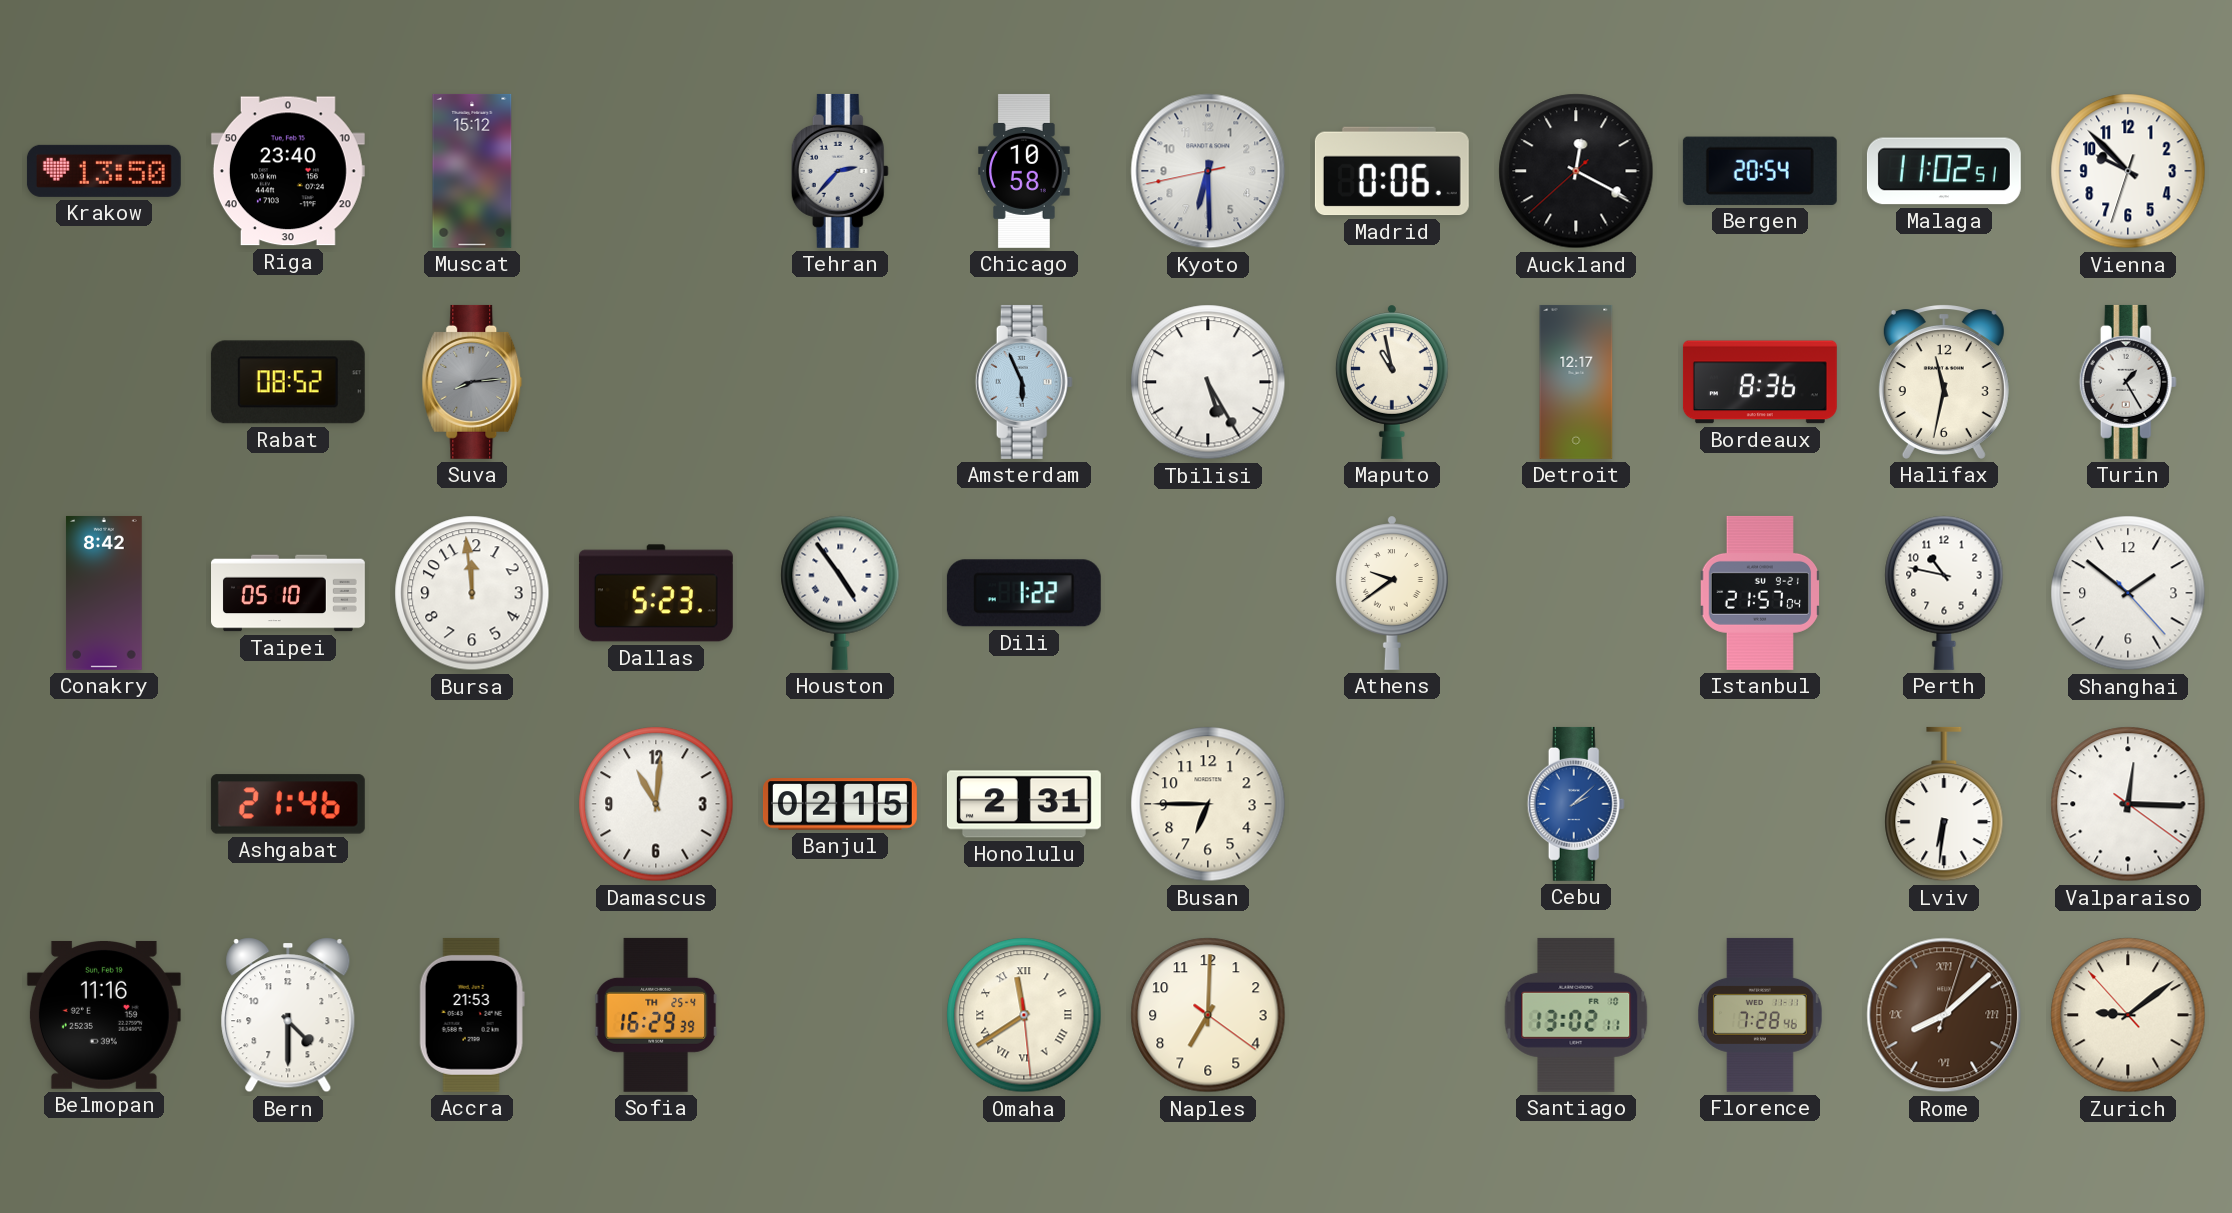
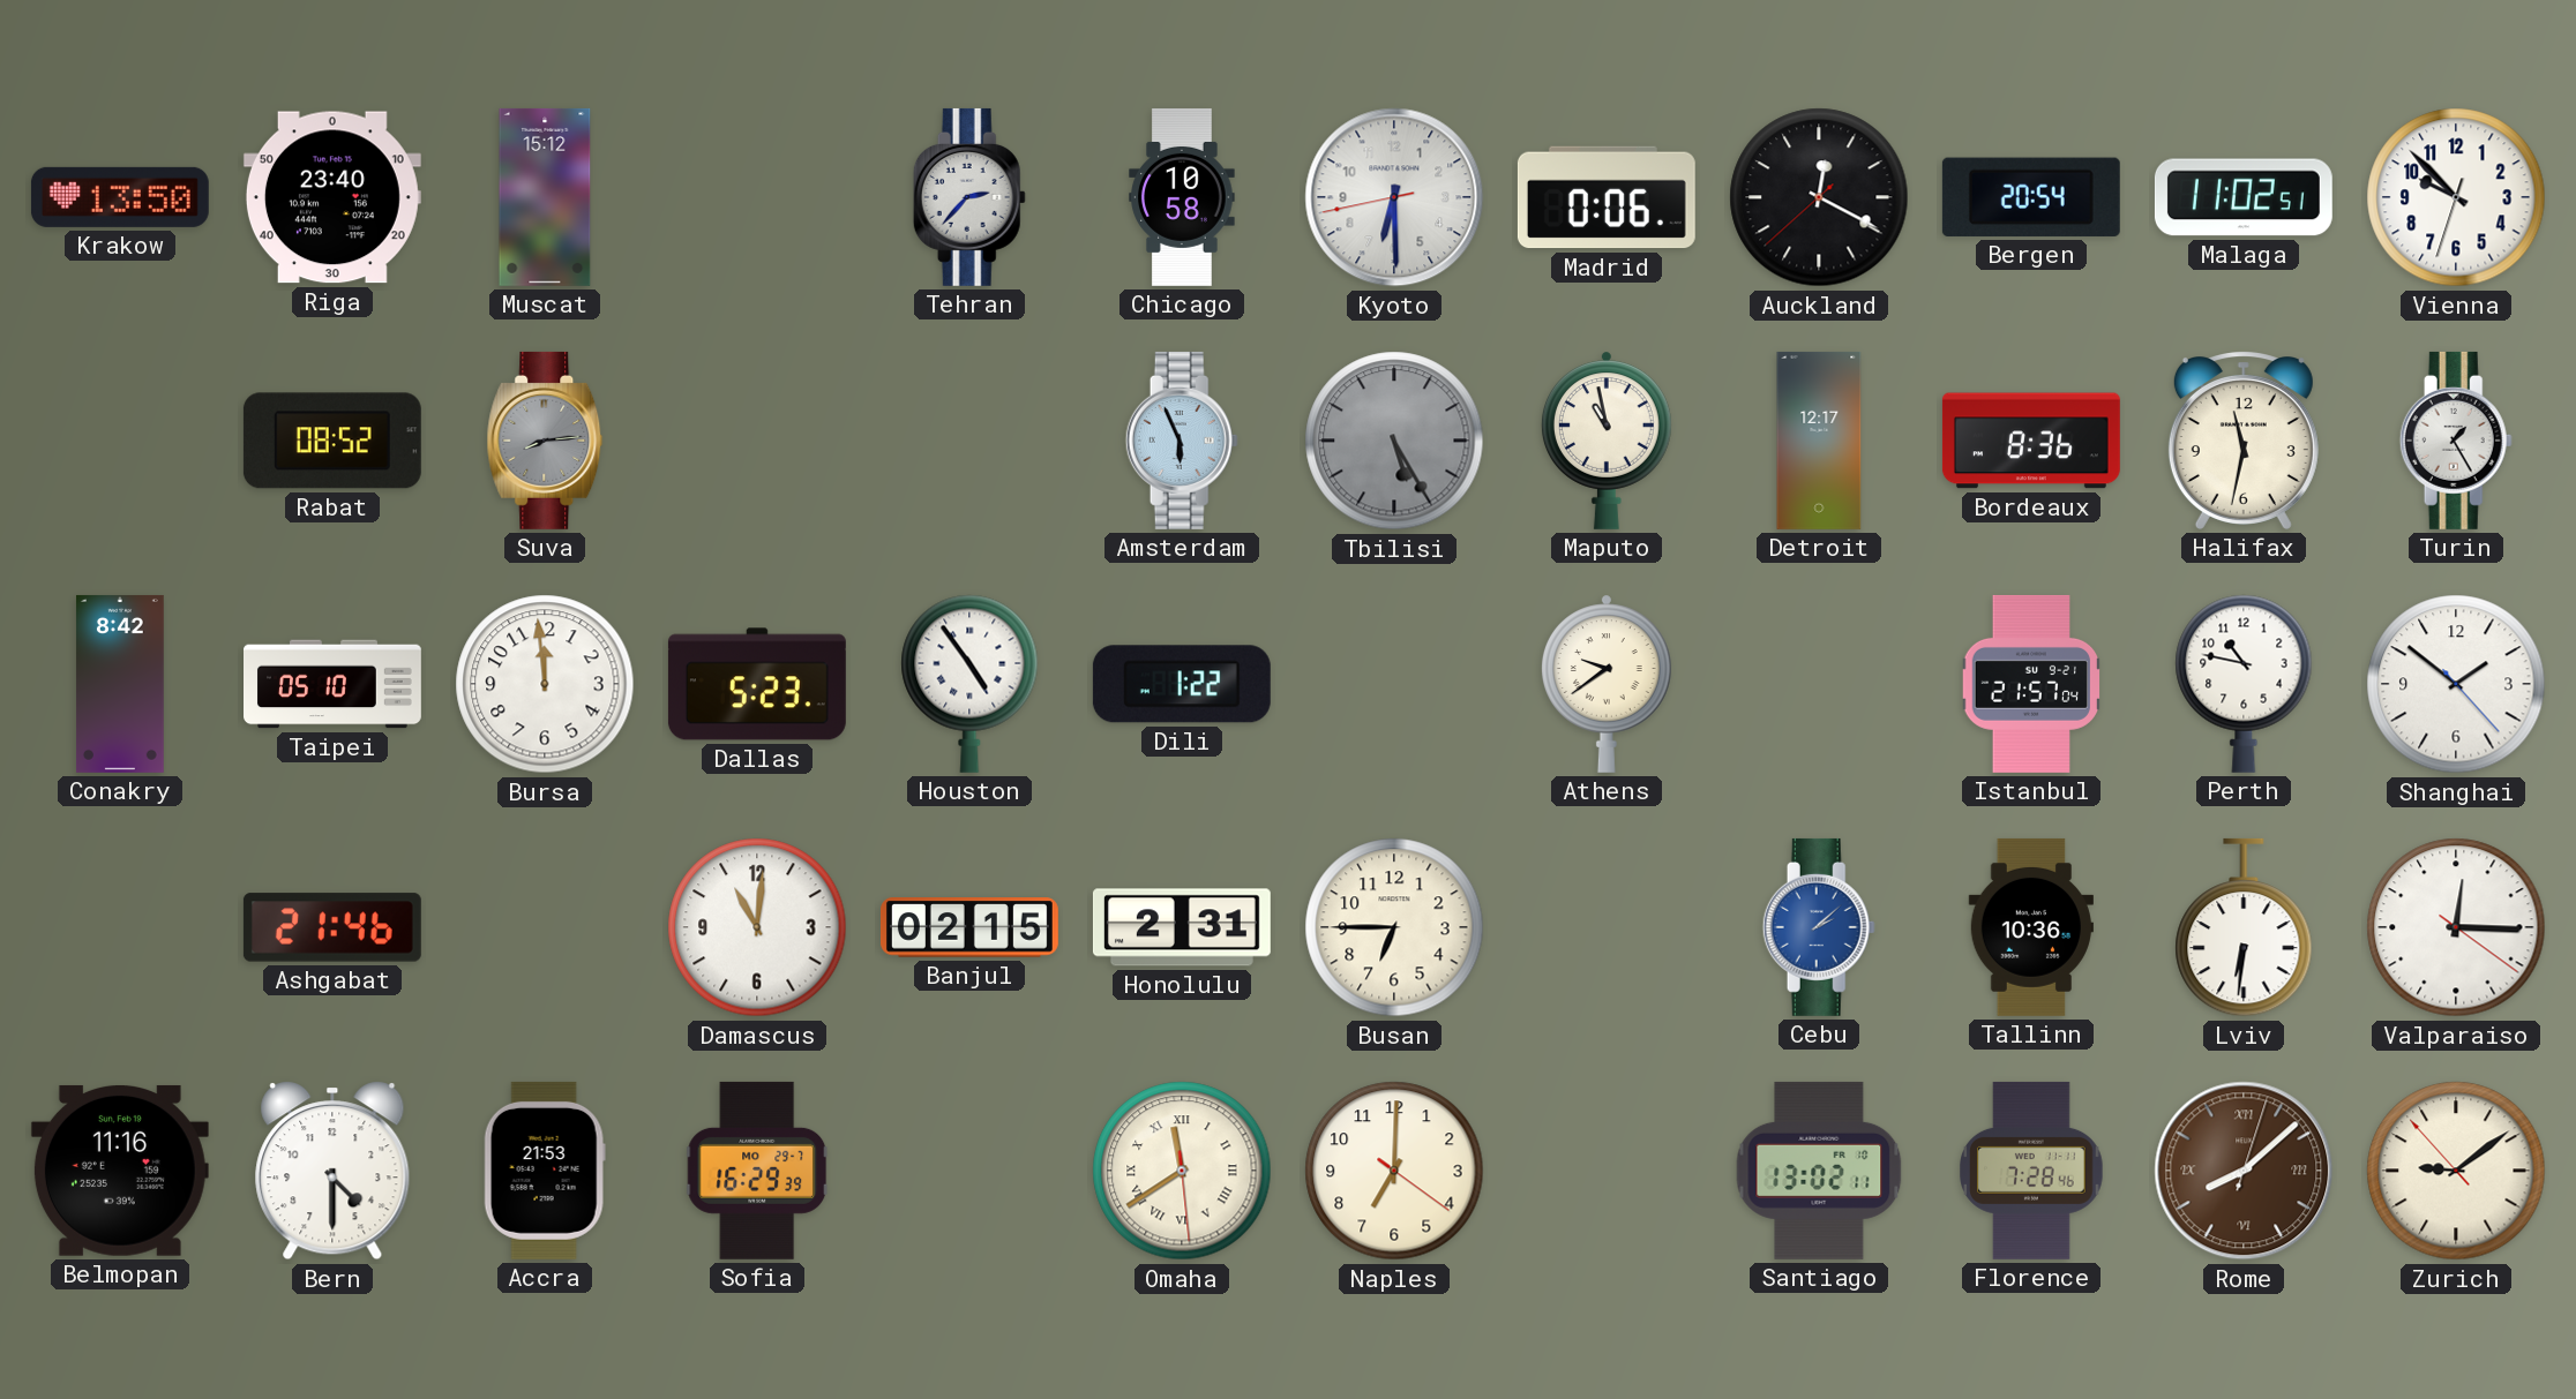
Tbilisi dial: white -> grey
Tallinn: none -> 10:36
Sofia date: TH 25-4 -> MO 29-7
